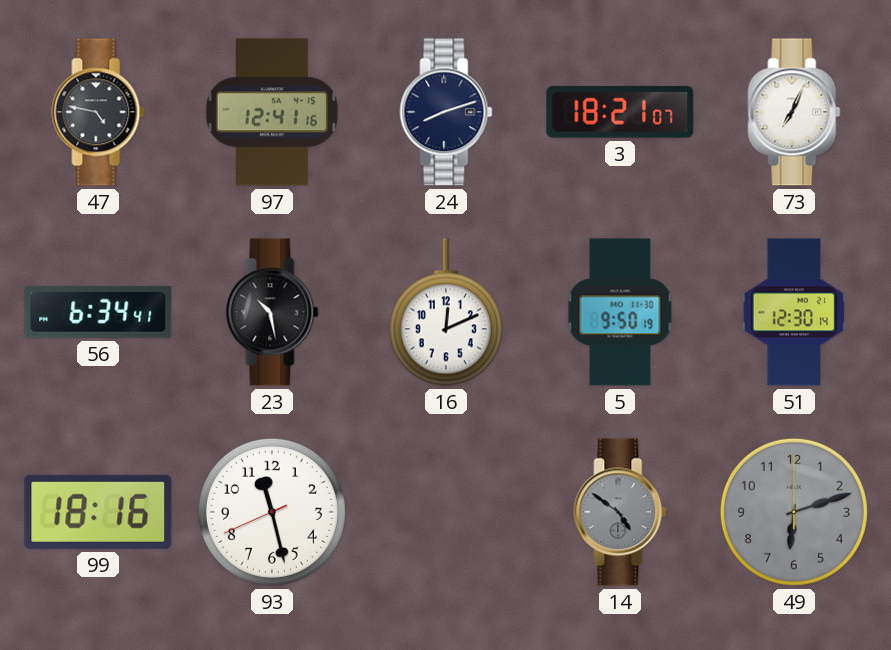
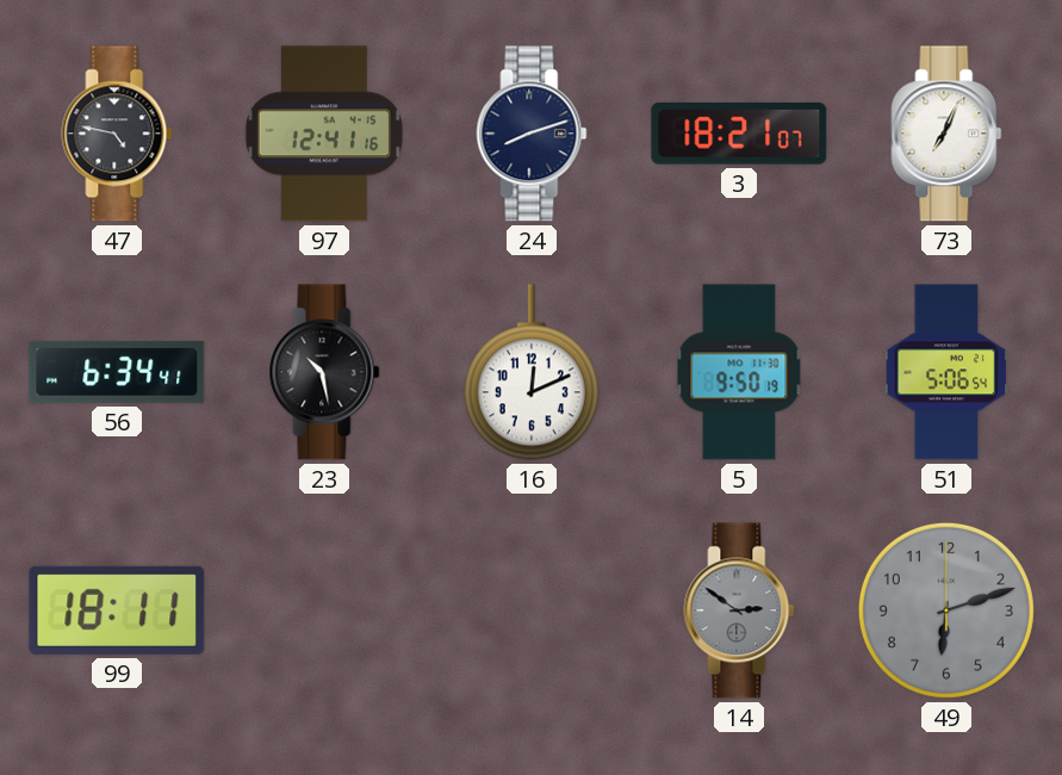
51: 12:30 -> 5:06
99: 18:16 -> 18:11
93: 11:27 -> none
14: 4:51 -> 2:51
